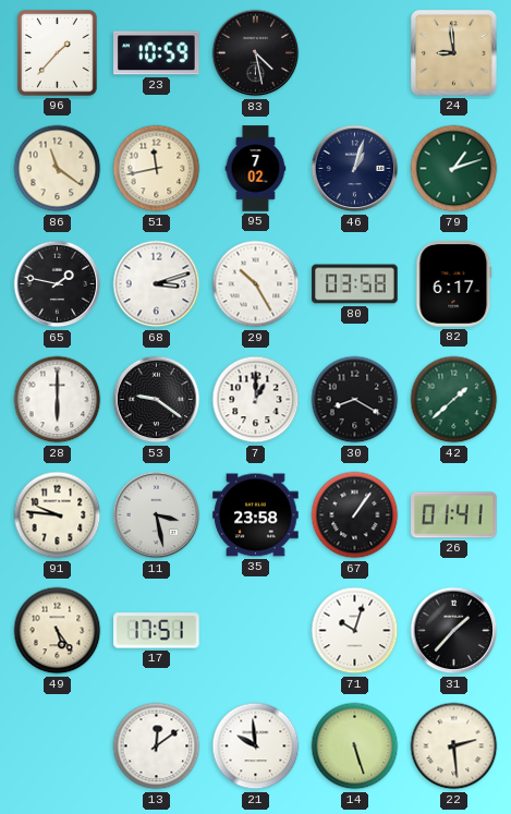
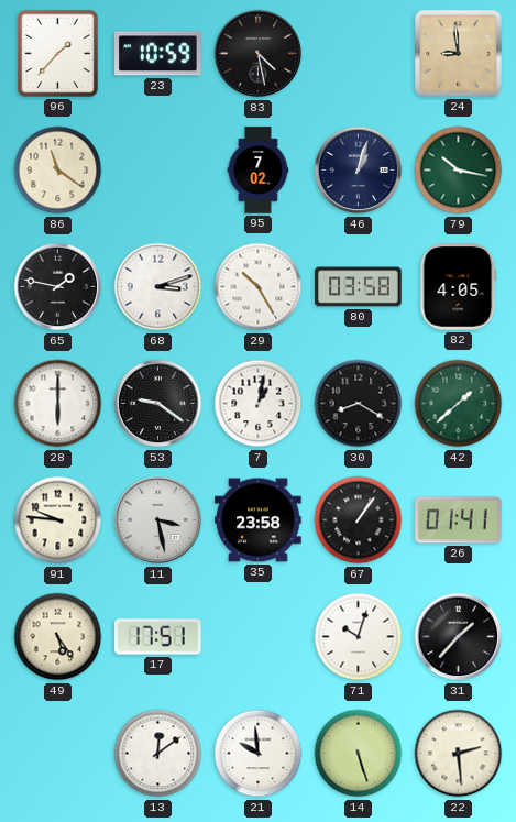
51: 11:43 -> none
79: 1:12 -> 10:17
82: 6:17 -> 4:05
7: 1:00 -> 1:02
